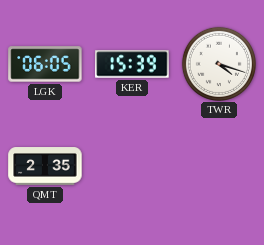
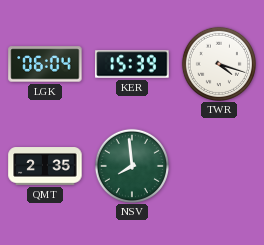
LGK: 06:05 -> 06:04
NSV: none -> 7:59
